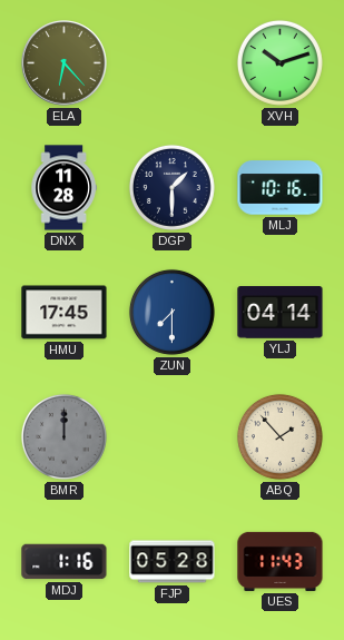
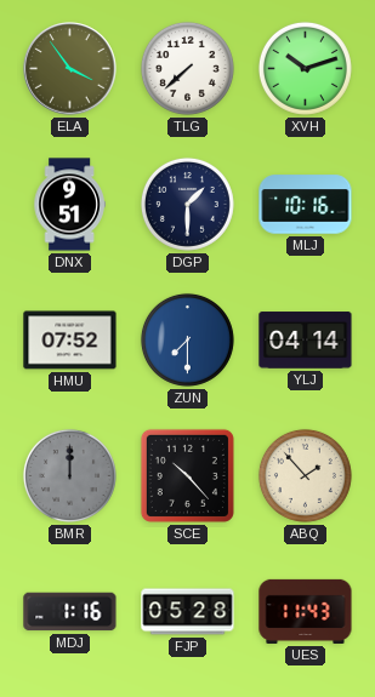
ELA: 6:23 -> 3:54
TLG: none -> 7:38
DNX: 11:28 -> 9:51
HMU: 17:45 -> 07:52
SCE: none -> 10:23
